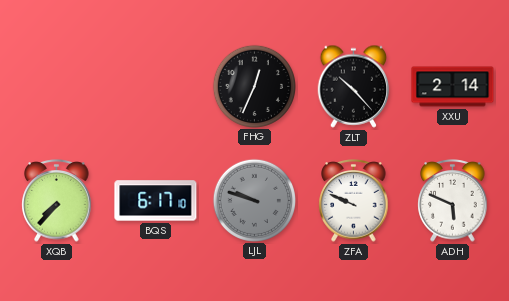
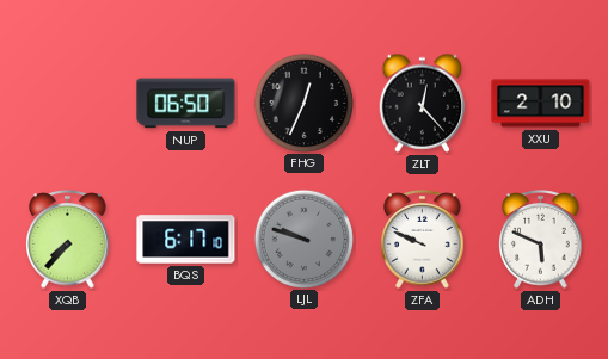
NUP: none -> 06:50
ZLT: 10:23 -> 12:23
XXU: 2:14 -> 2:10
